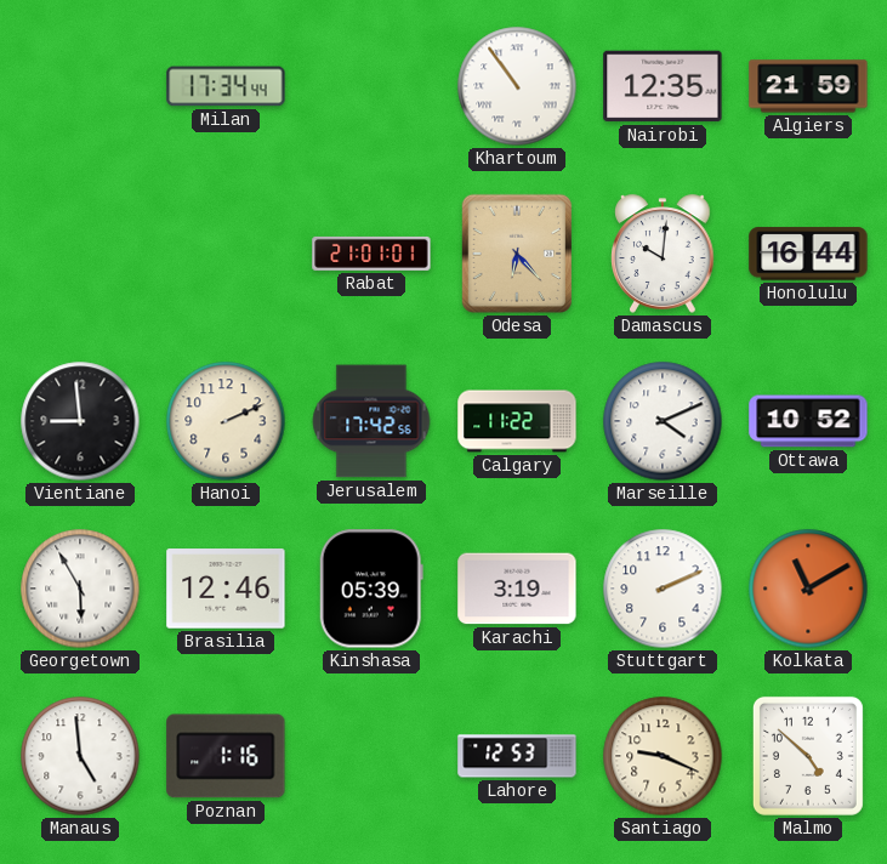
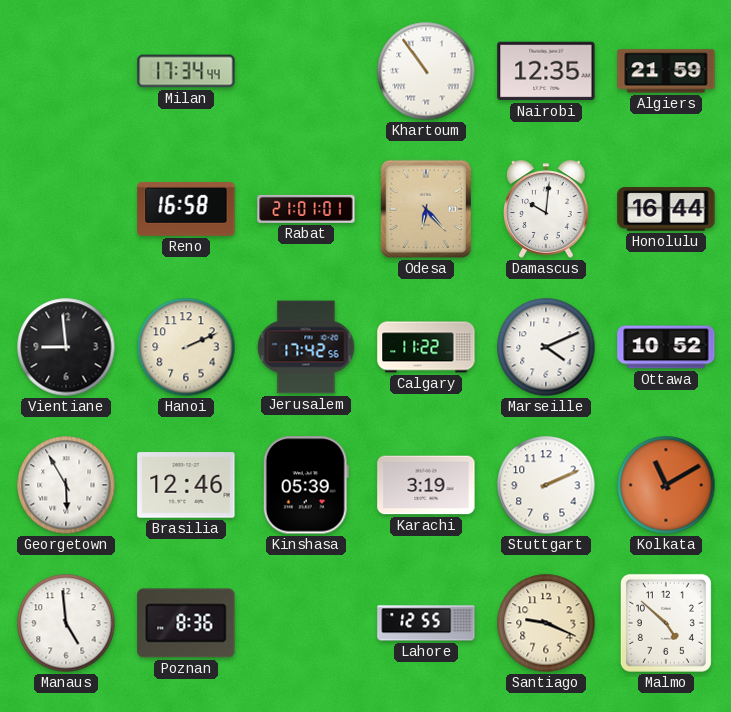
Reno: none -> 16:58
Poznan: 1:16 -> 8:36
Lahore: 12:53 -> 12:55
